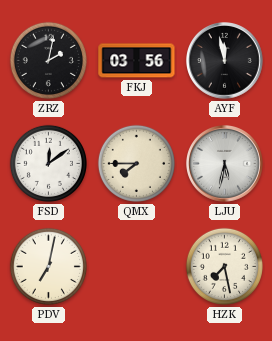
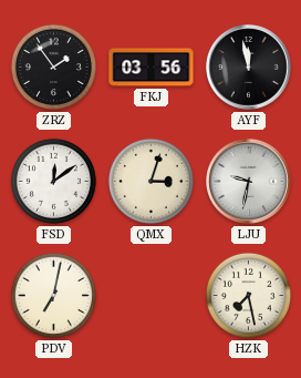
ZRZ: 2:02 -> 1:54
QMX: 7:45 -> 3:03
LJU: 5:32 -> 9:32
